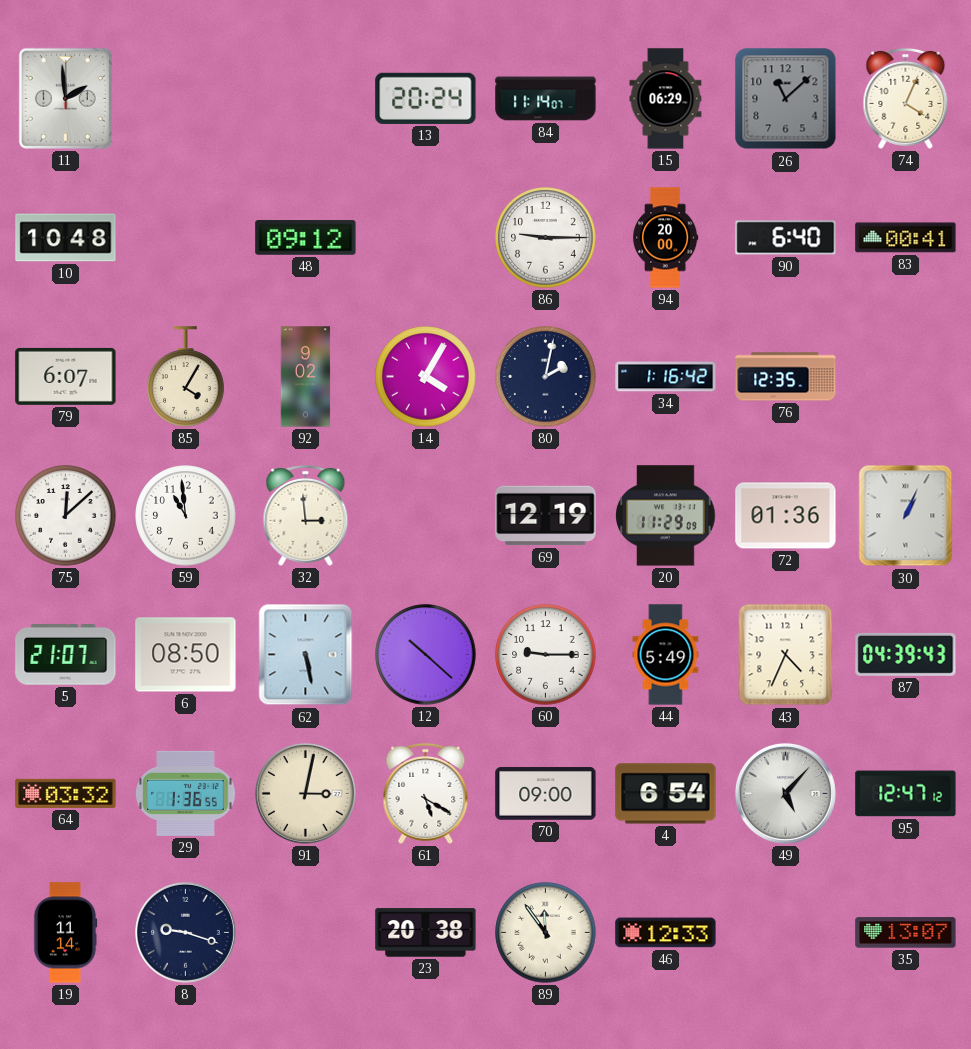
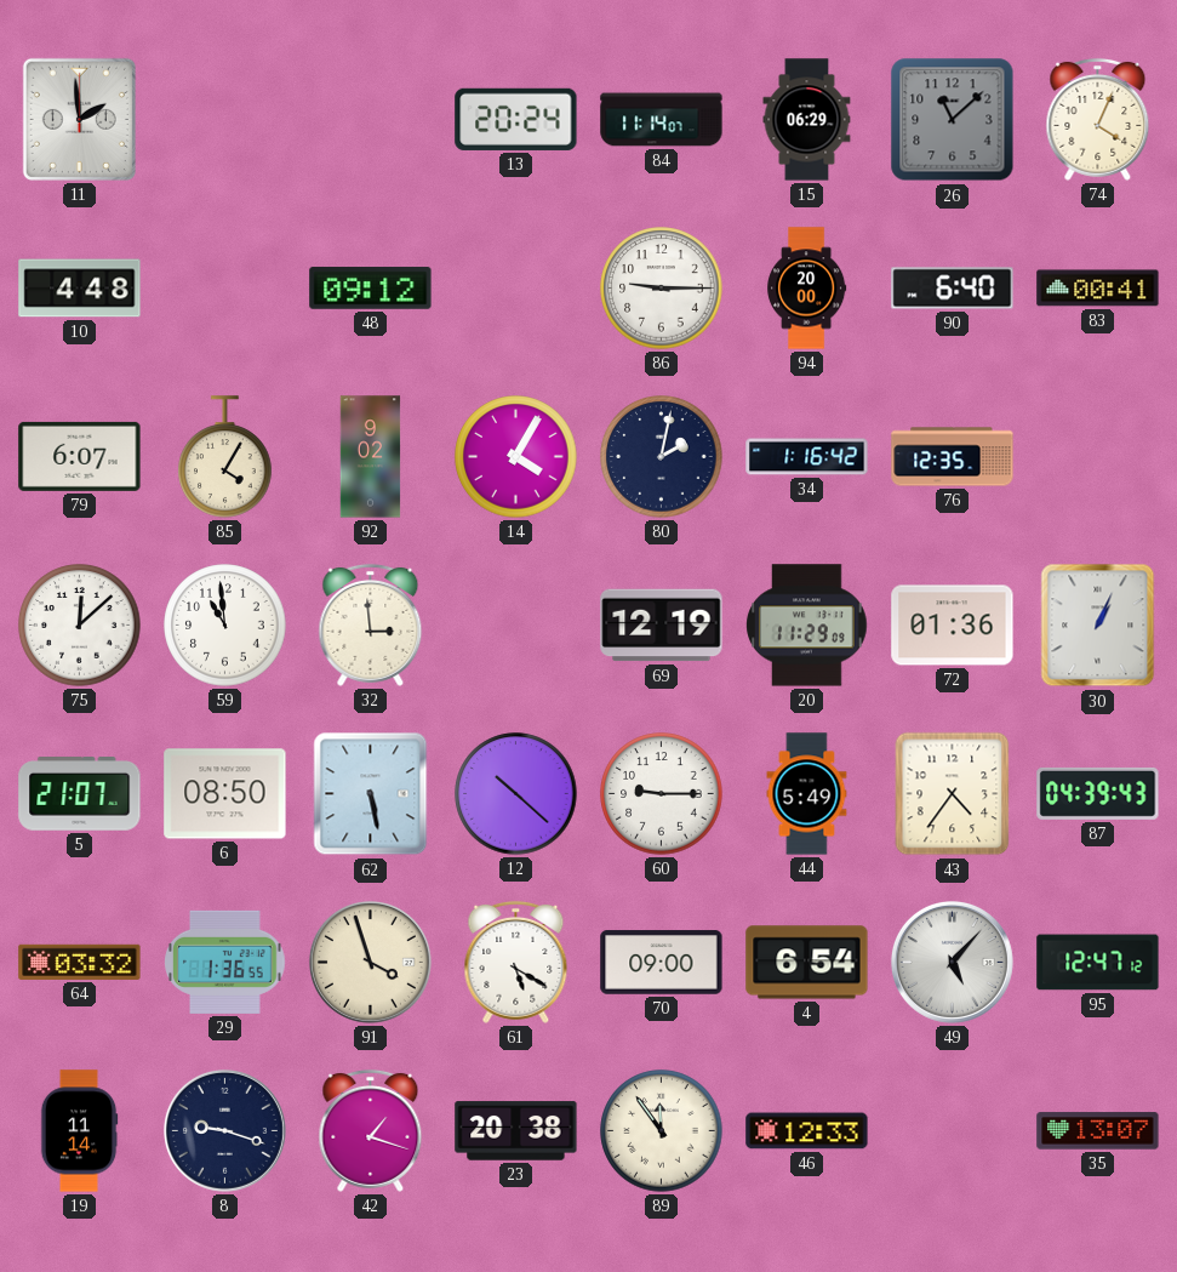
10: 10:48 -> 4:48
43: 4:34 -> 4:36
91: 3:02 -> 3:57
42: none -> 1:18
